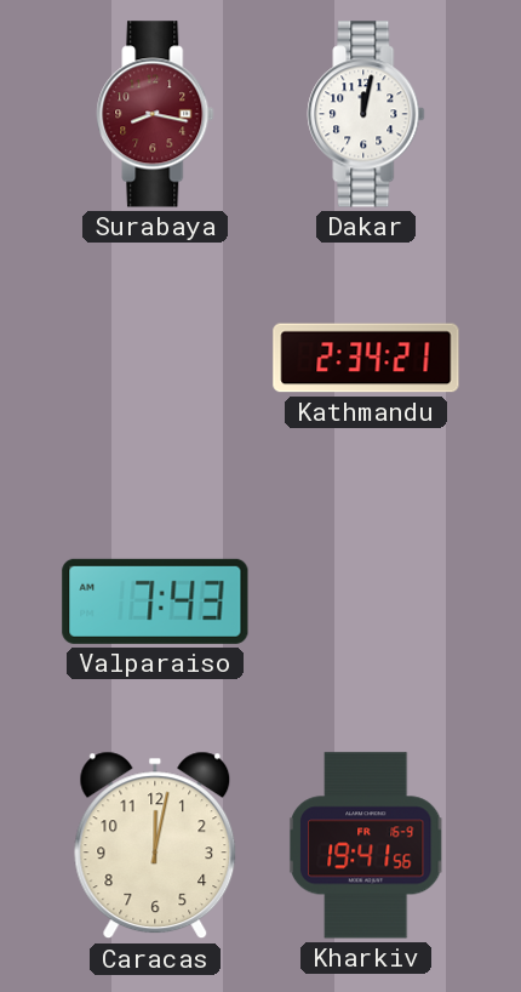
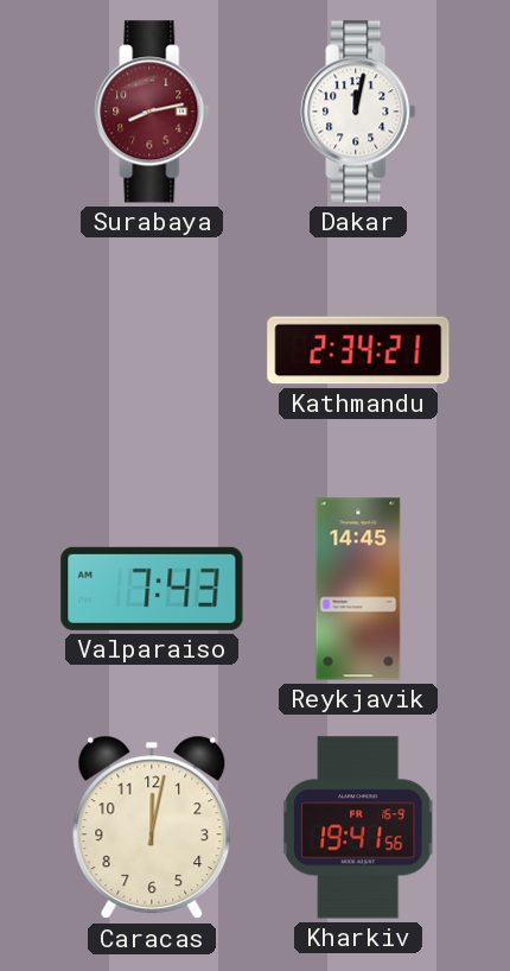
Surabaya: 8:17 -> 8:13
Reykjavik: none -> 14:45
